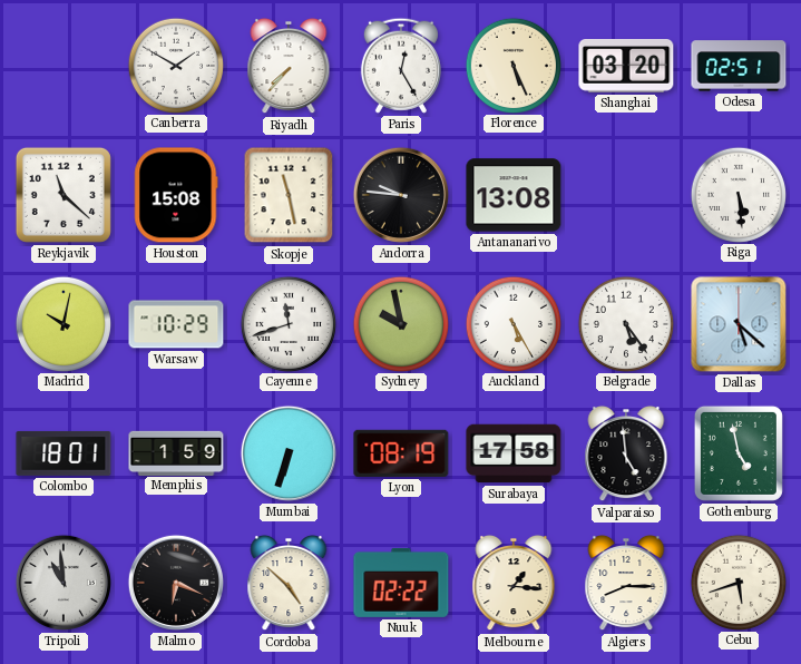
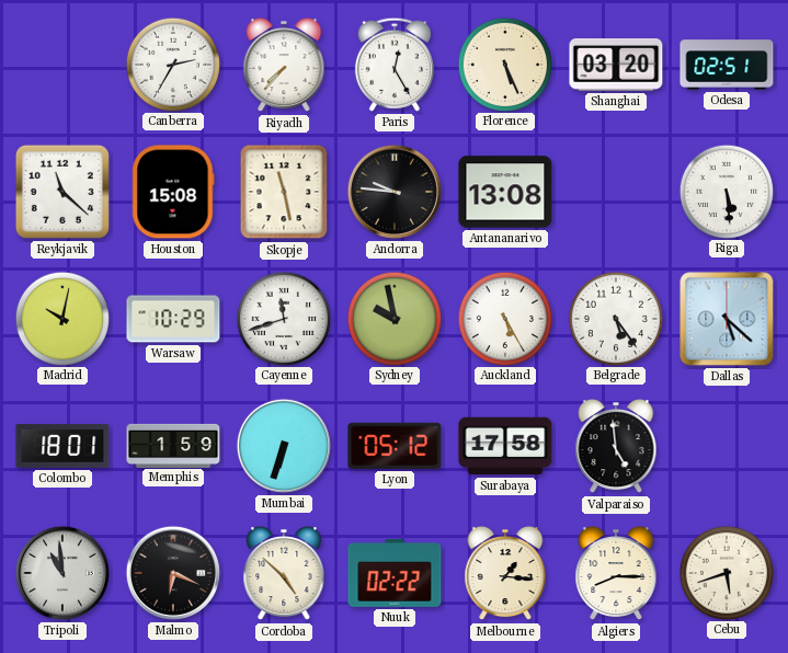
Canberra: 1:50 -> 2:35
Lyon: 08:19 -> 05:12
Gothenburg: 4:58 -> none
